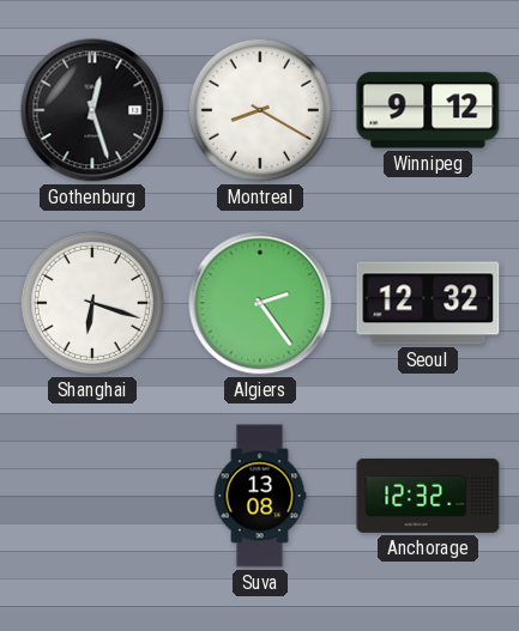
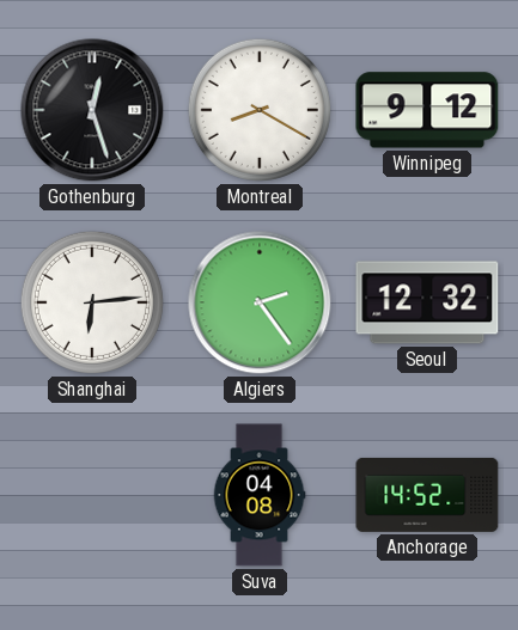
Shanghai: 6:18 -> 6:14
Suva: 13:08 -> 04:08
Anchorage: 12:32 -> 14:52
